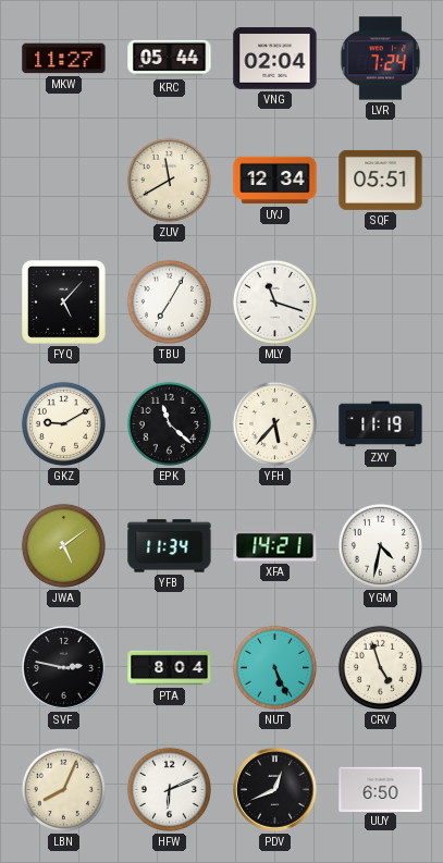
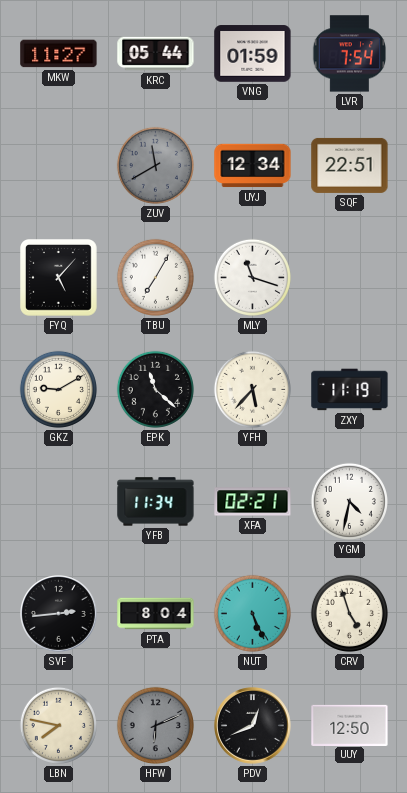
VNG: 02:04 -> 01:59
LVR: 7:24 -> 7:54
ZUV dial: cream -> grey
SQF: 05:51 -> 22:51
JWA: 5:09 -> none
XFA: 14:21 -> 02:21
SVF: 2:47 -> 2:44
LBN: 8:04 -> 7:47
HFW dial: white -> grey
UUY: 6:50 -> 12:50
